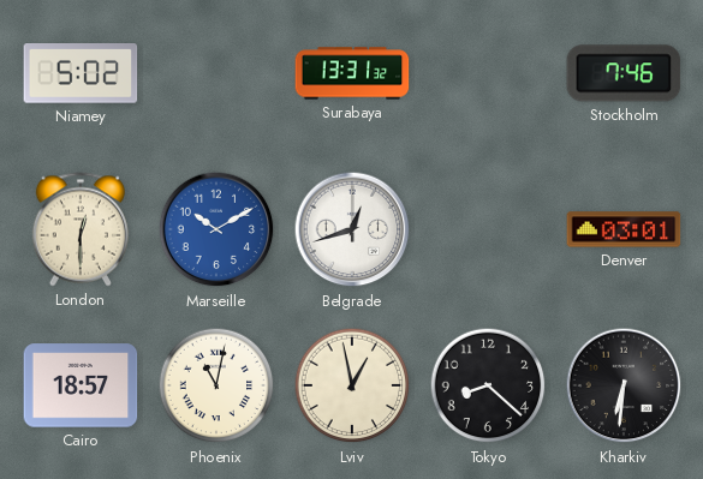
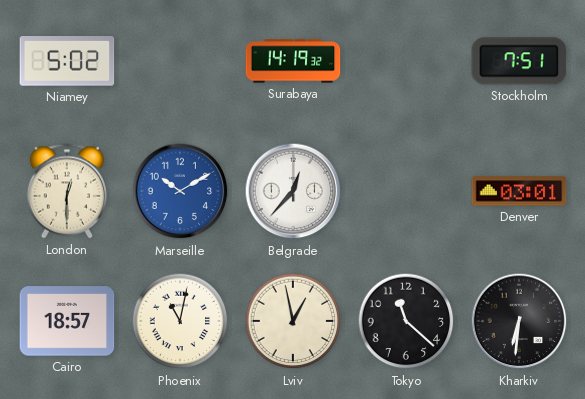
Surabaya: 13:31 -> 14:19
Stockholm: 7:46 -> 7:51
Belgrade: 12:42 -> 12:37
Tokyo: 8:22 -> 11:22
